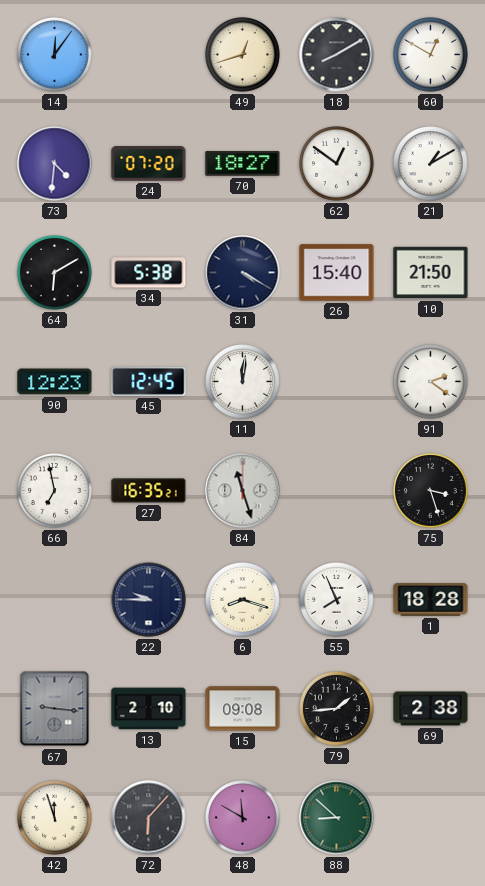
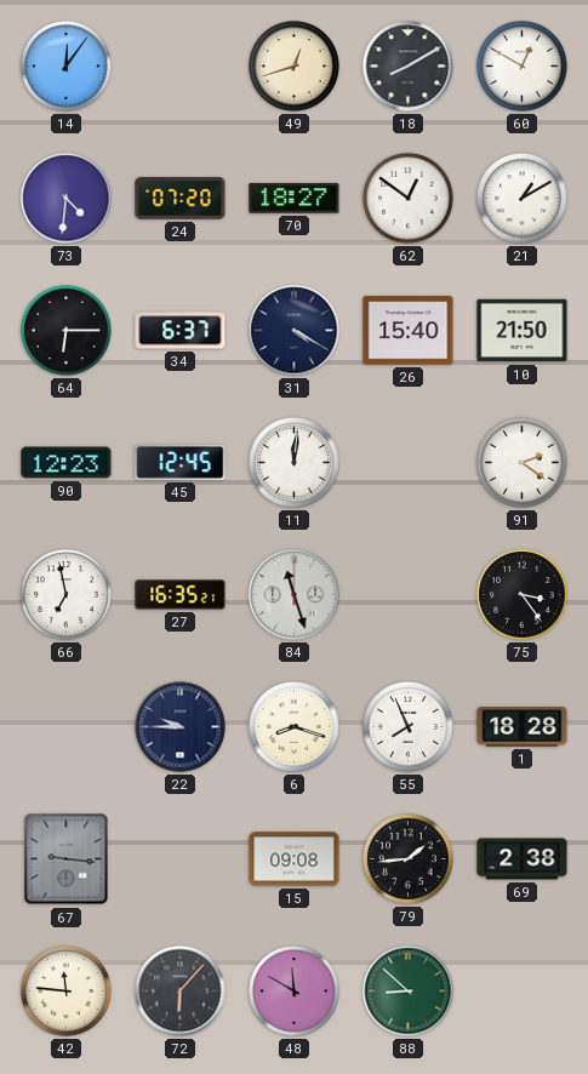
64: 6:10 -> 6:15
34: 5:38 -> 6:37
75: 3:27 -> 3:24
13: 2:10 -> none
42: 11:57 -> 11:46
